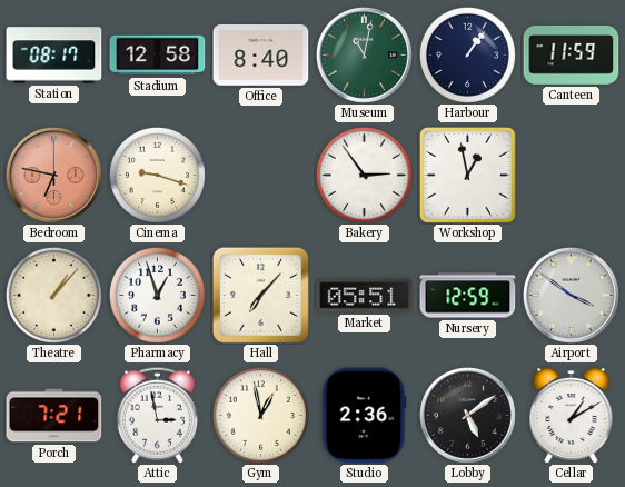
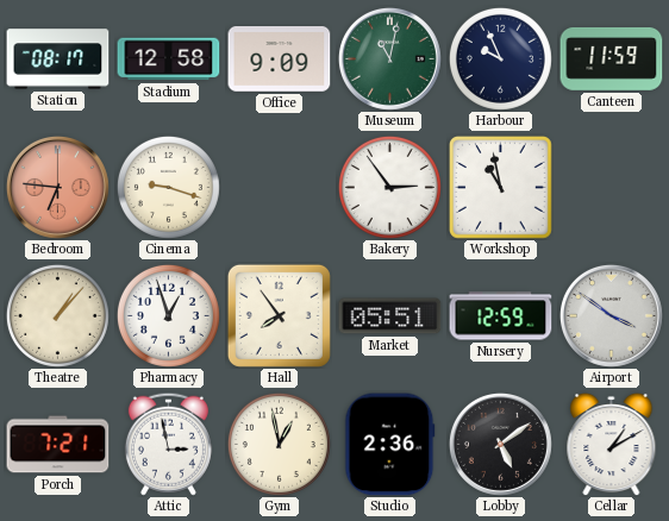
Office: 8:40 -> 9:09
Harbour: 1:06 -> 9:56
Bedroom: 6:47 -> 6:46
Workshop: 12:58 -> 10:58
Hall: 7:07 -> 7:54
